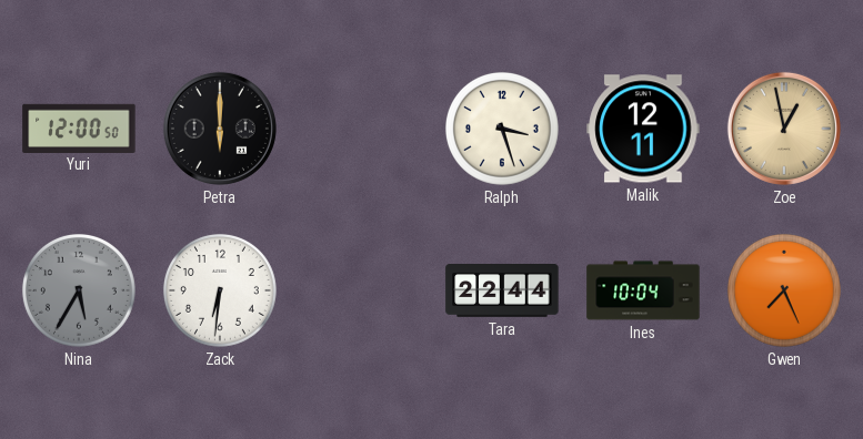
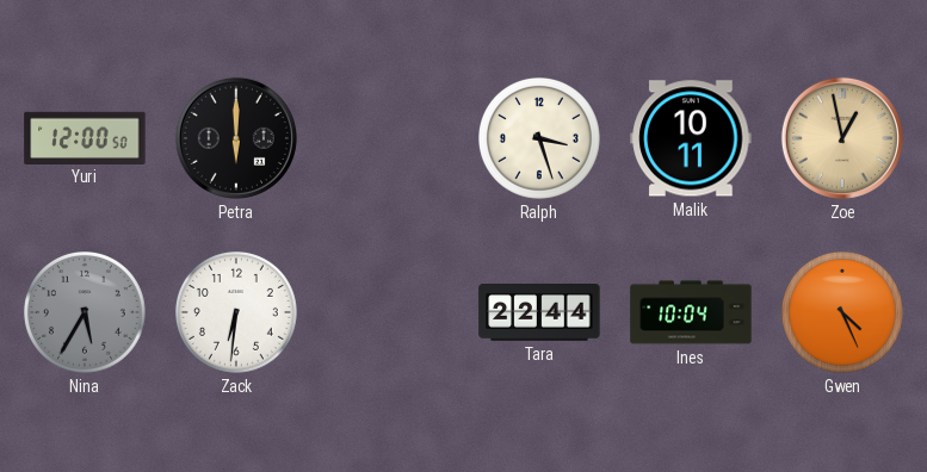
Malik: 12:11 -> 10:11
Gwen: 7:26 -> 4:26
